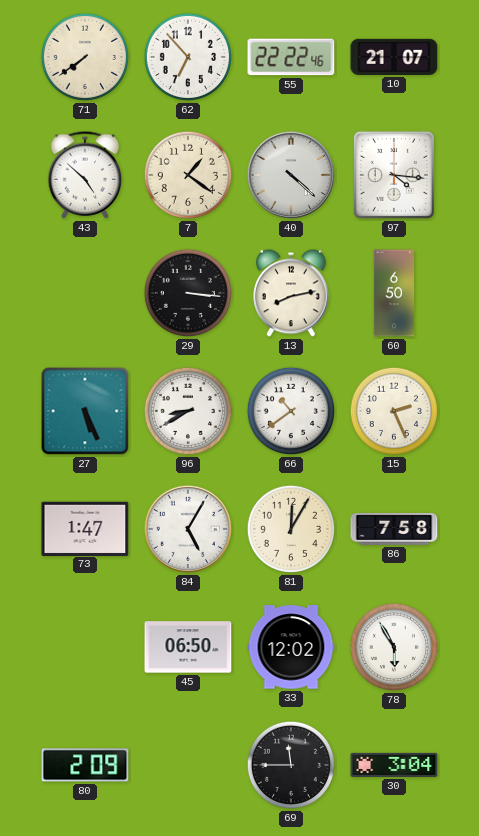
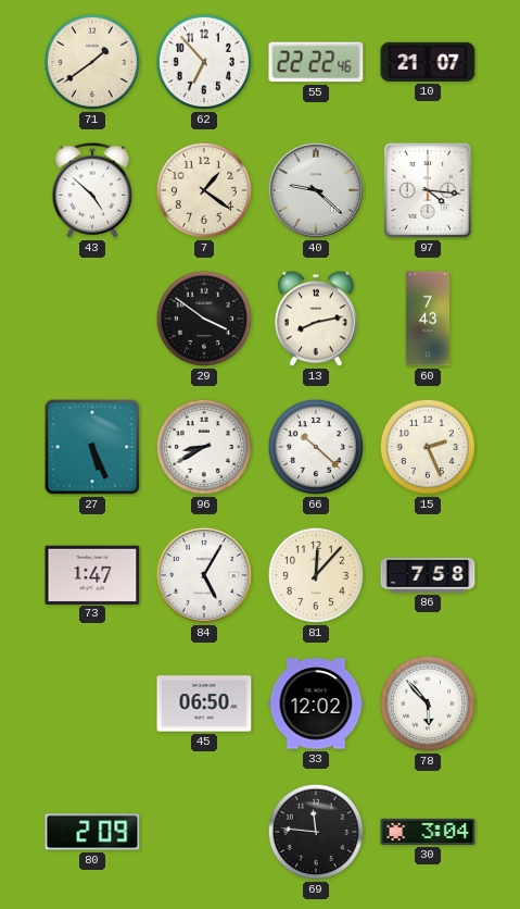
71: 7:39 -> 1:39
40: 4:22 -> 9:22
29: 3:16 -> 3:51
60: 6:50 -> 7:43
66: 10:39 -> 10:22
81: 12:05 -> 12:07
78: 5:55 -> 5:53
69: 11:45 -> 11:46
